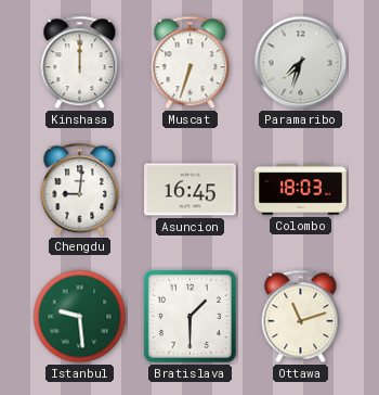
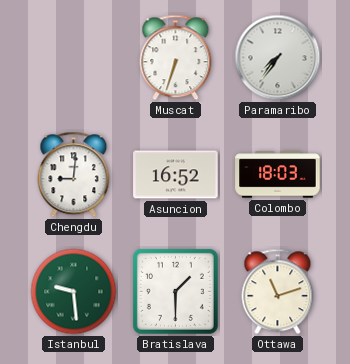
Kinshasa: 12:00 -> none
Paramaribo: 7:33 -> 7:36
Asuncion: 16:45 -> 16:52
